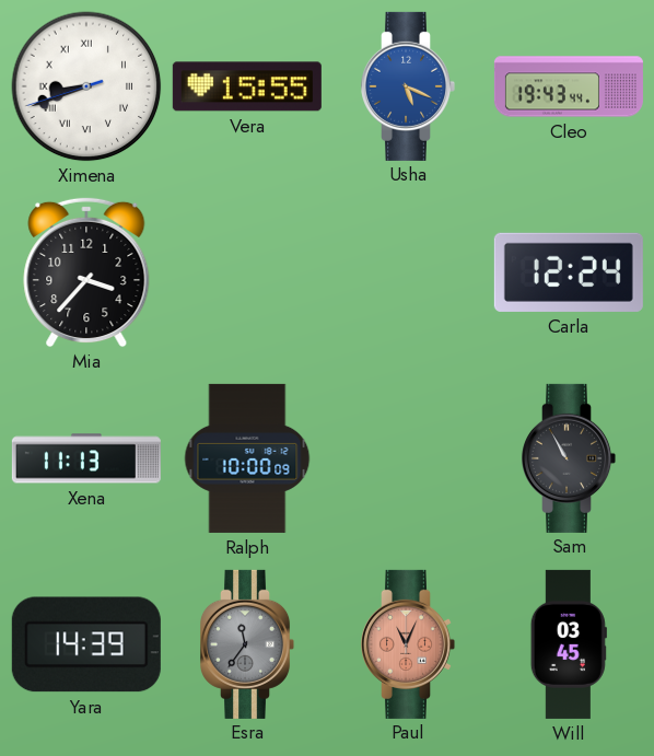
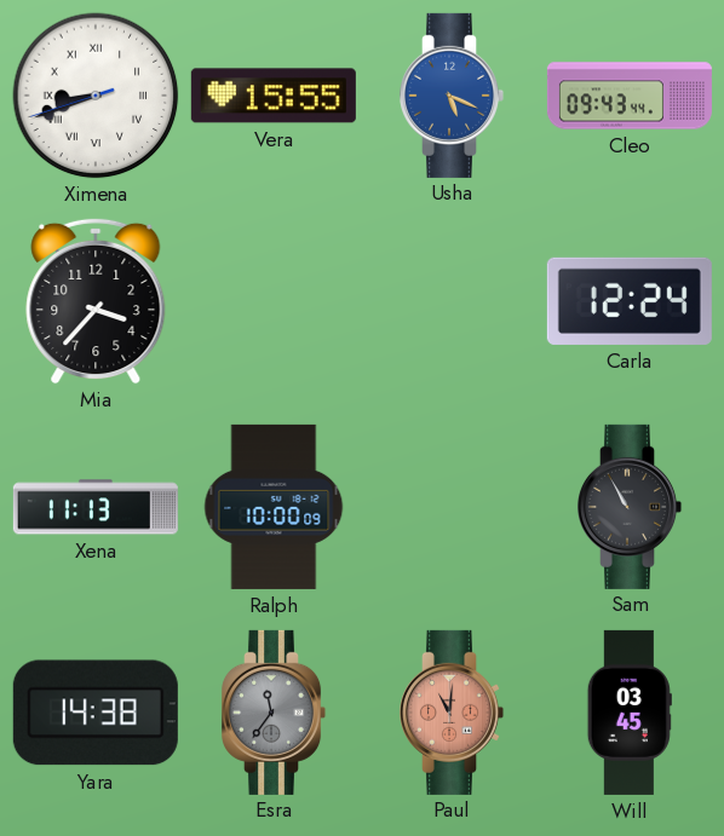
Cleo: 19:43 -> 09:43
Yara: 14:39 -> 14:38
Paul: 11:04 -> 11:01
